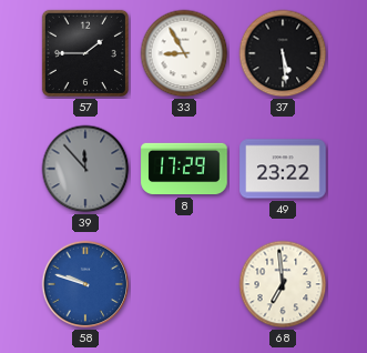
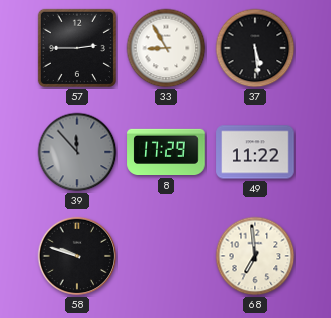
57: 1:45 -> 2:45
49: 23:22 -> 11:22
58 dial: blue -> black
